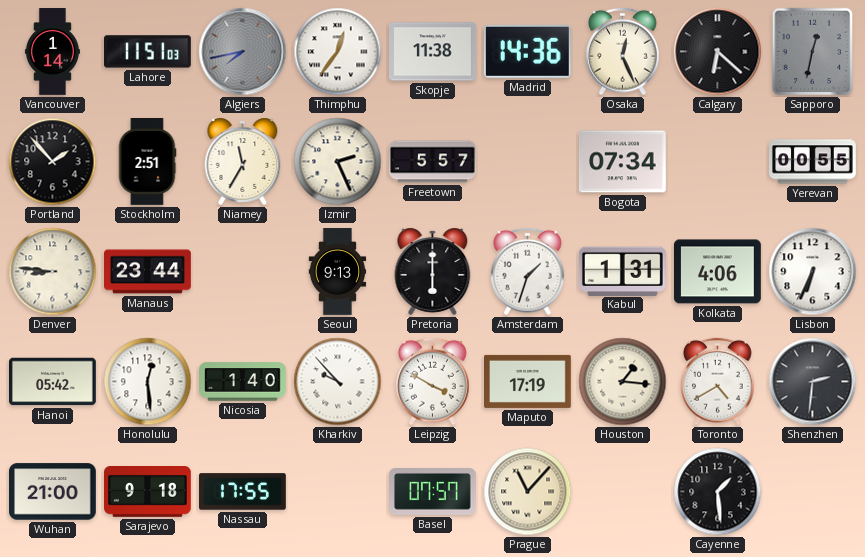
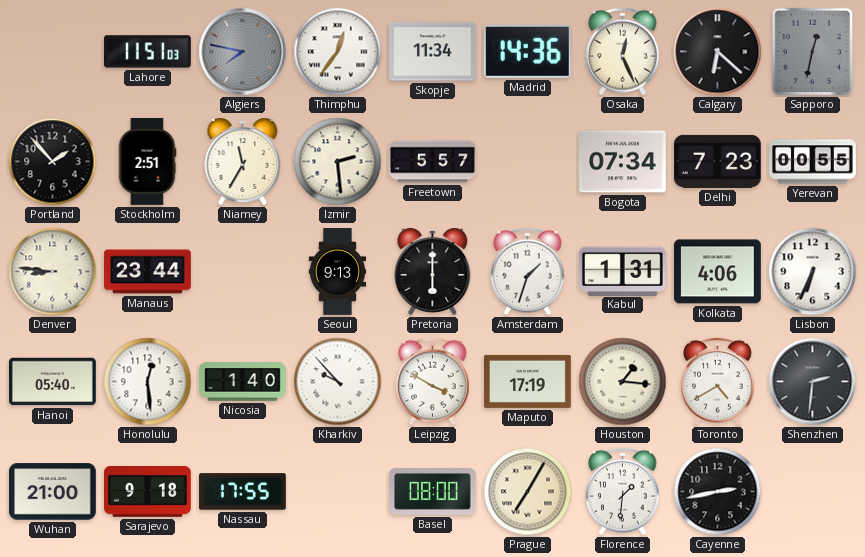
Vancouver: 1:14 -> none
Algiers: 7:43 -> 7:47
Skopje: 11:38 -> 11:34
Izmir: 2:26 -> 2:29
Delhi: none -> 7:23
Hanoi: 05:42 -> 05:40
Basel: 07:57 -> 08:00
Prague: 11:07 -> 7:05
Florence: none -> 1:31
Cayenne: 1:29 -> 2:43
